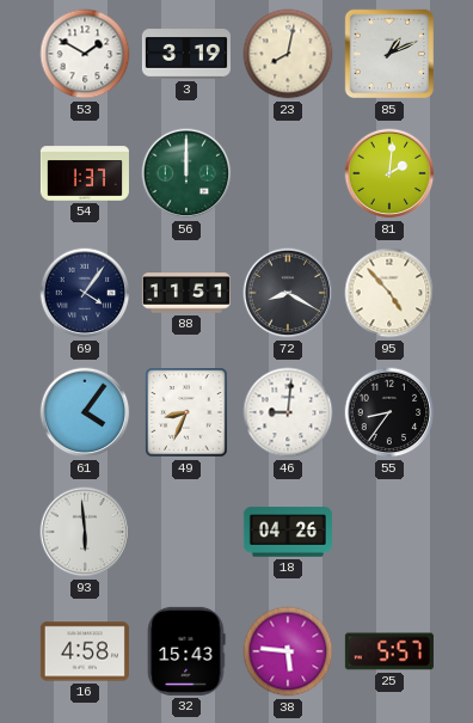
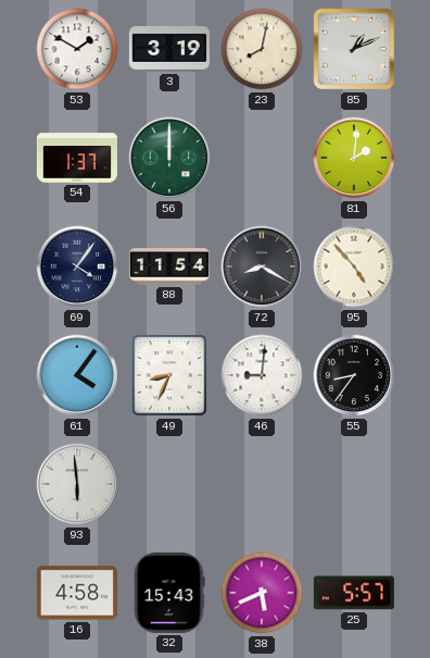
88: 11:51 -> 11:54
18: 04:26 -> none
38: 5:46 -> 5:41
